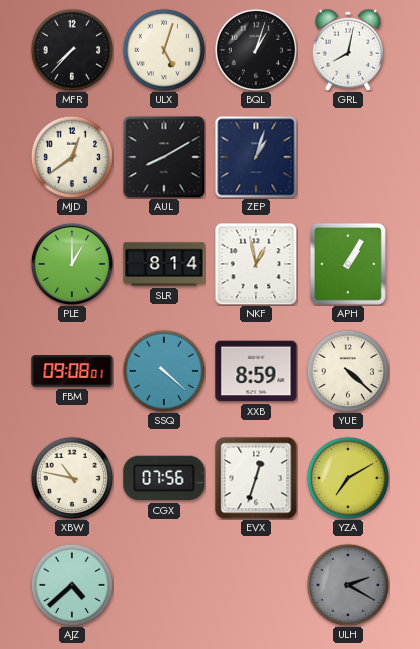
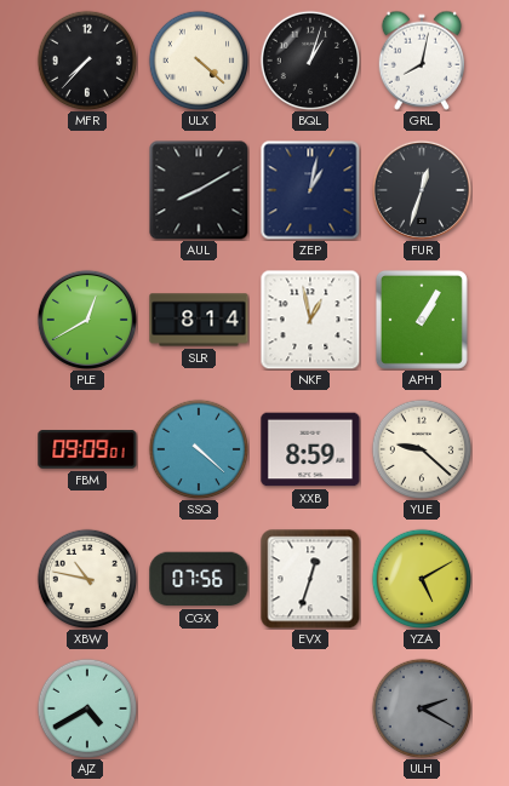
ULX: 5:03 -> 4:22
MJD: 12:39 -> none
ZEP: 1:03 -> 1:02
FUR: none -> 12:33
PLE: 1:00 -> 12:40
FBM: 09:08 -> 09:09
YUE: 4:22 -> 9:22
YZA: 7:10 -> 5:10
AJZ: 4:38 -> 4:40
